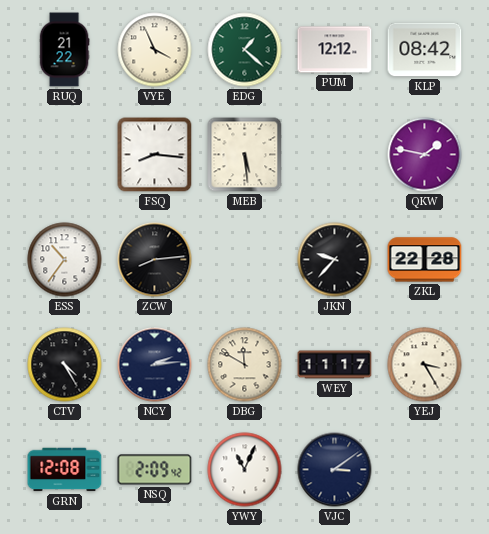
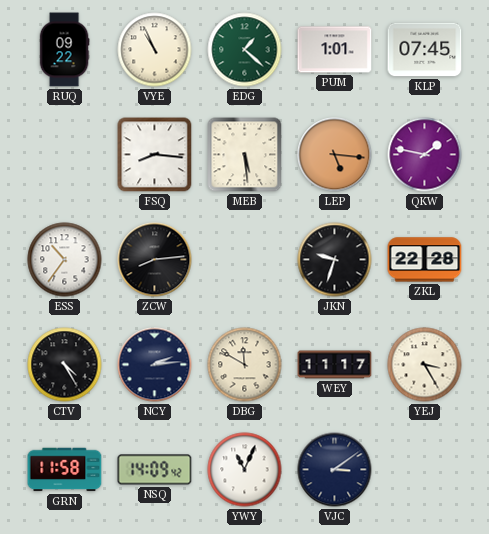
RUQ: 21:22 -> 09:22
VYE: 3:56 -> 10:56
PUM: 12:12 -> 1:01
KLP: 08:42 -> 07:45
LEP: none -> 5:16
JKN: 9:37 -> 9:33
GRN: 12:08 -> 11:58
NSQ: 2:09 -> 14:09
